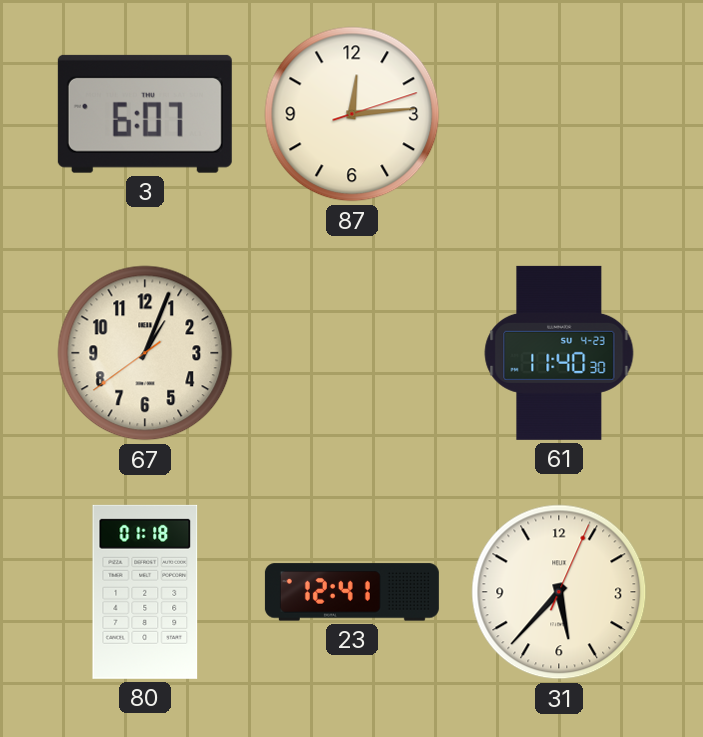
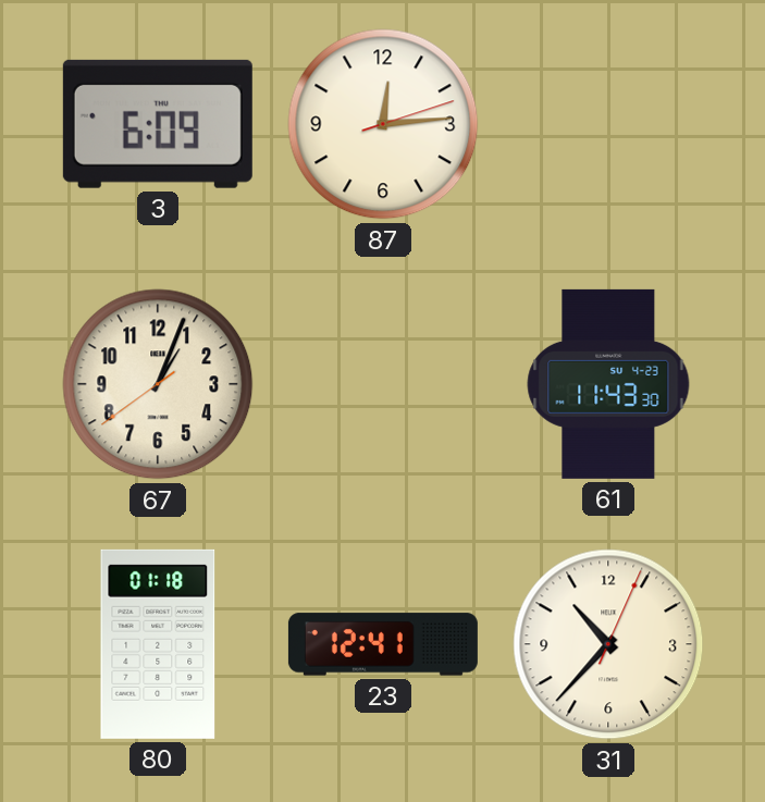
3: 6:07 -> 6:09
61: 11:40 -> 11:43
31: 5:37 -> 10:37
